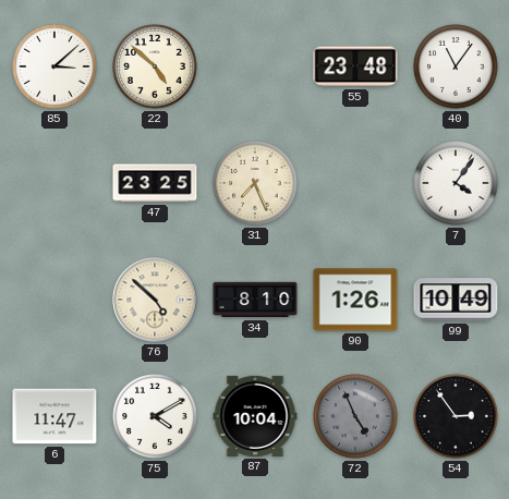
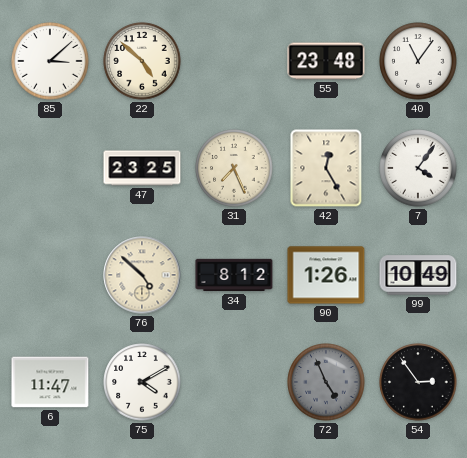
42: none -> 12:25
34: 8:10 -> 8:12
87: 10:04 -> none
